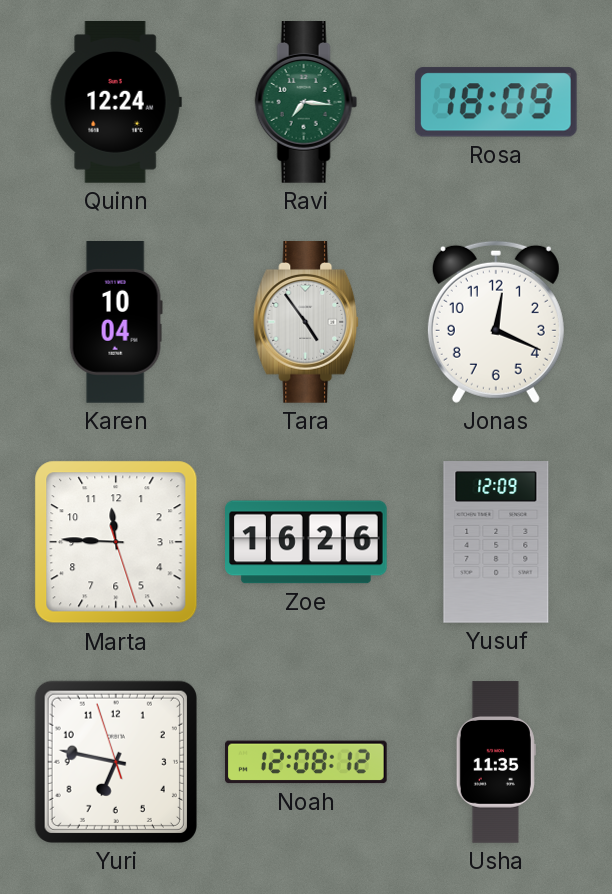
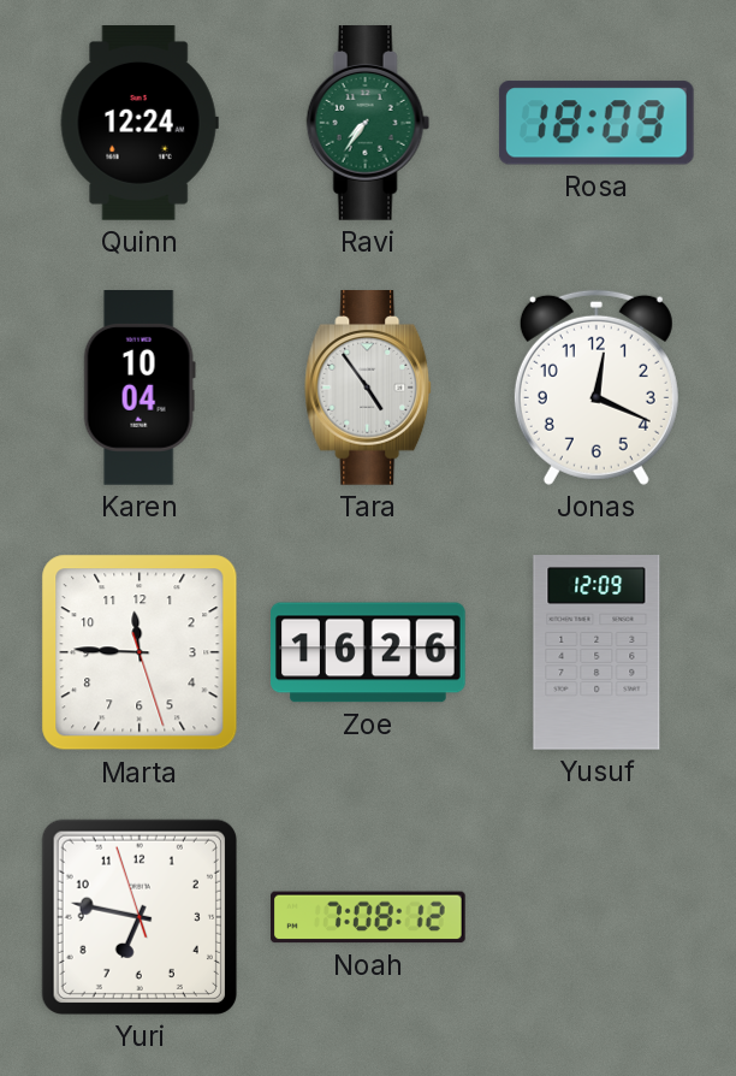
Ravi: 7:16 -> 7:36
Noah: 12:08 -> 7:08
Usha: 11:35 -> none
